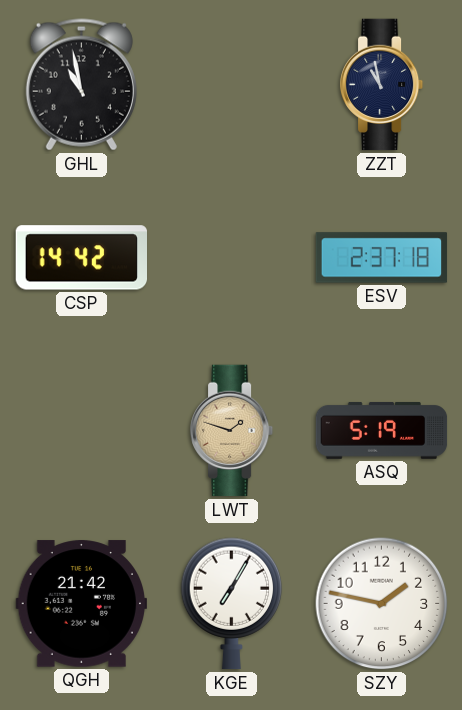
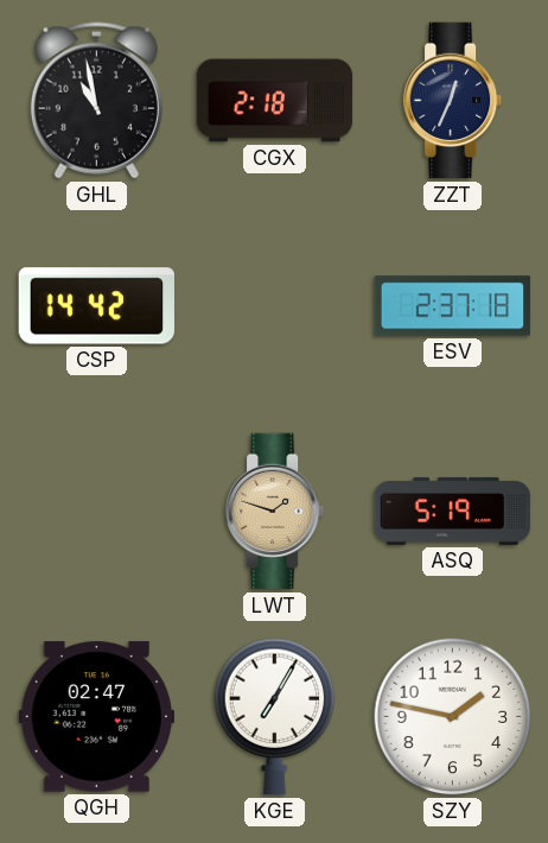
CGX: none -> 2:18
ZZT: 10:58 -> 12:34
QGH: 21:42 -> 02:47
